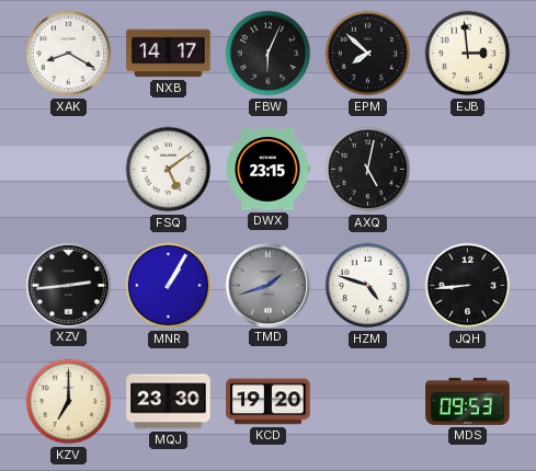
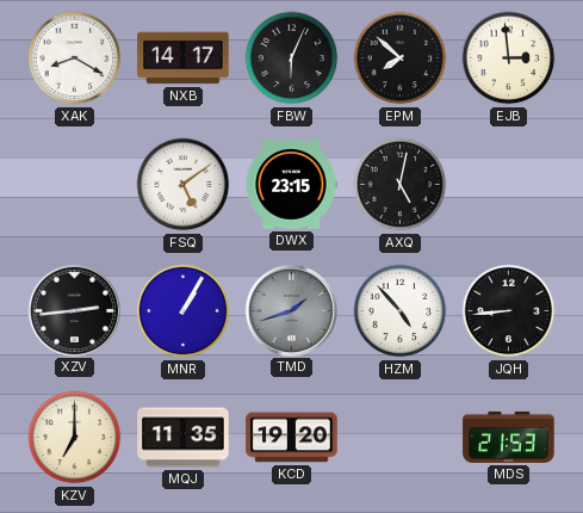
HZM: 4:48 -> 4:53
MQJ: 23:30 -> 11:35
MDS: 09:53 -> 21:53
